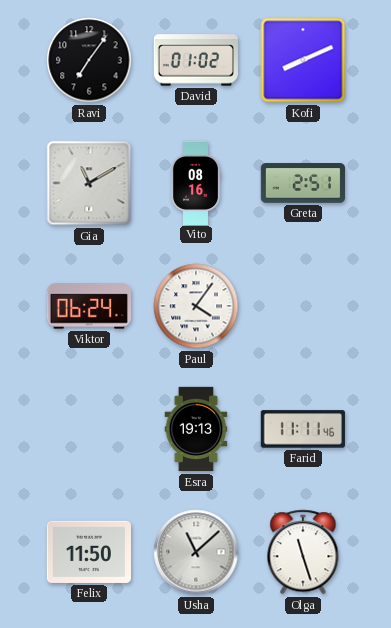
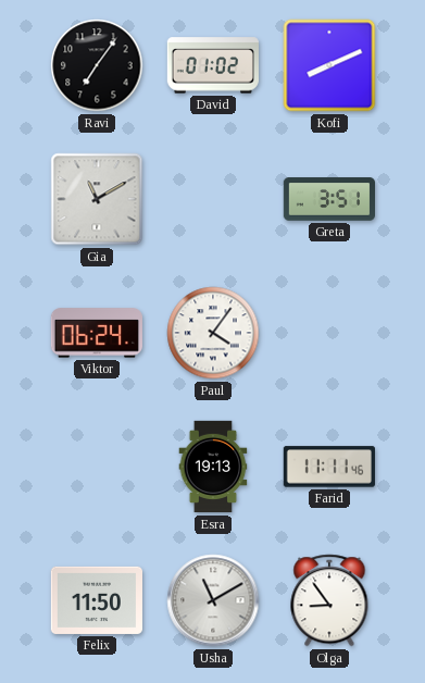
Vito: 08:16 -> none
Greta: 2:51 -> 3:51
Usha: 11:08 -> 11:10
Olga: 11:27 -> 8:54
